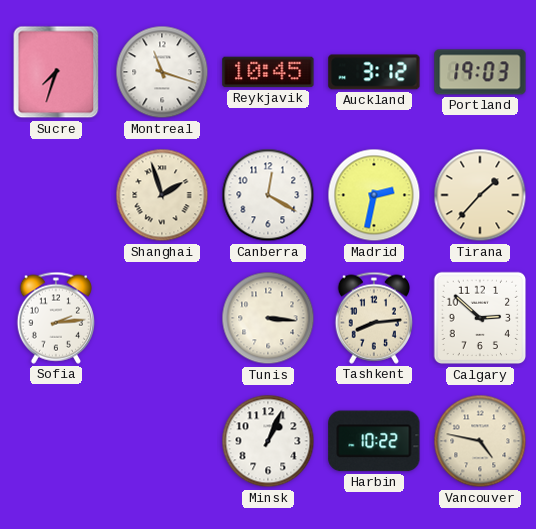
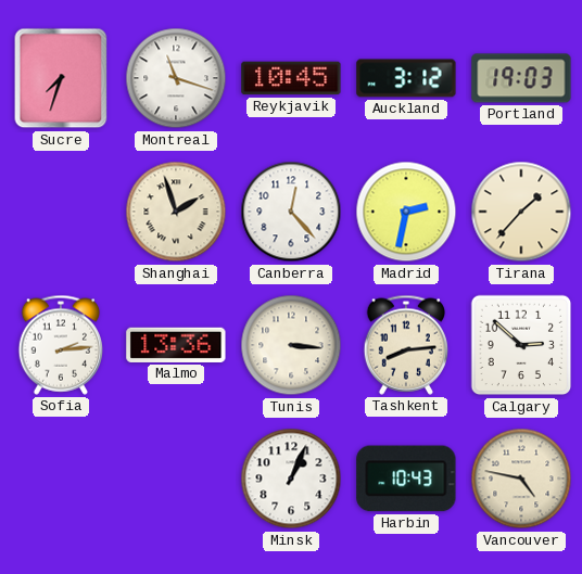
Canberra: 12:20 -> 12:23
Malmo: none -> 13:36
Harbin: 10:22 -> 10:43
